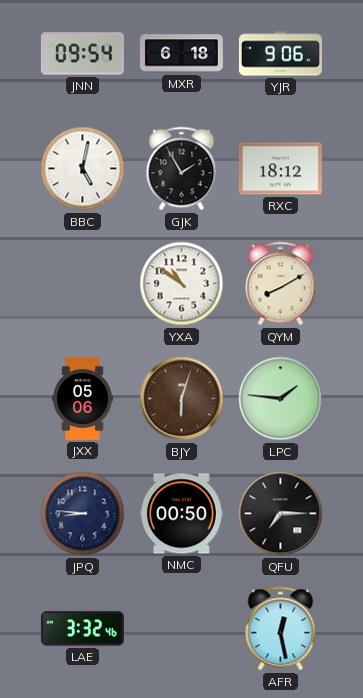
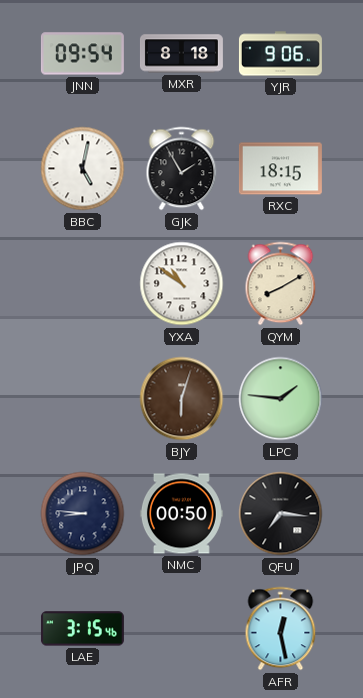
MXR: 6:18 -> 8:18
RXC: 18:12 -> 18:15
JXX: 05:06 -> none
QFU: 7:15 -> 7:16
LAE: 3:32 -> 3:15
